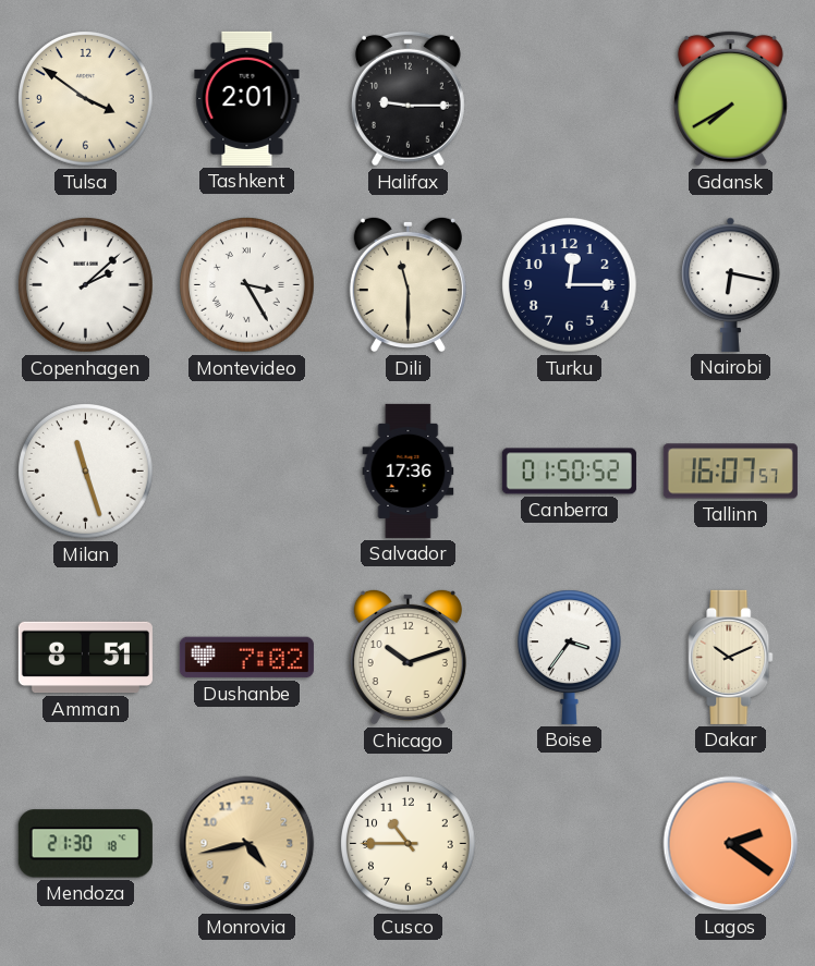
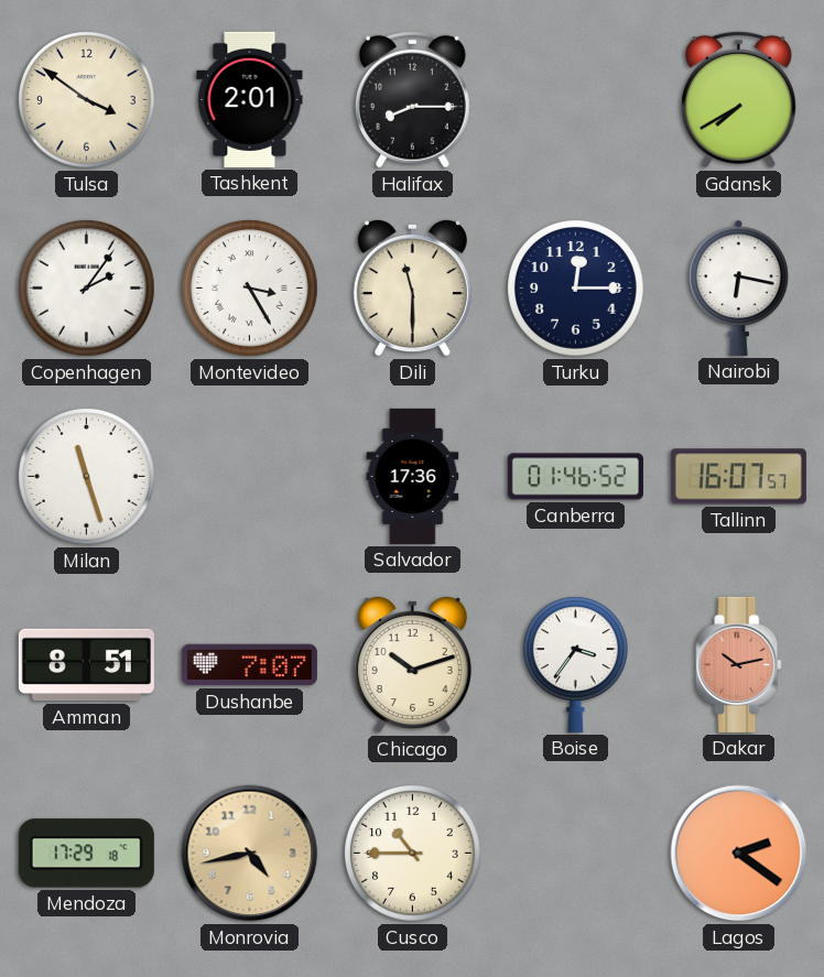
Halifax: 9:15 -> 8:15
Copenhagen: 2:08 -> 2:06
Canberra: 01:50 -> 01:46
Dushanbe: 7:02 -> 7:07
Dakar: 10:11 -> 10:13
Dakar dial: cream -> salmon
Mendoza: 21:30 -> 17:29
